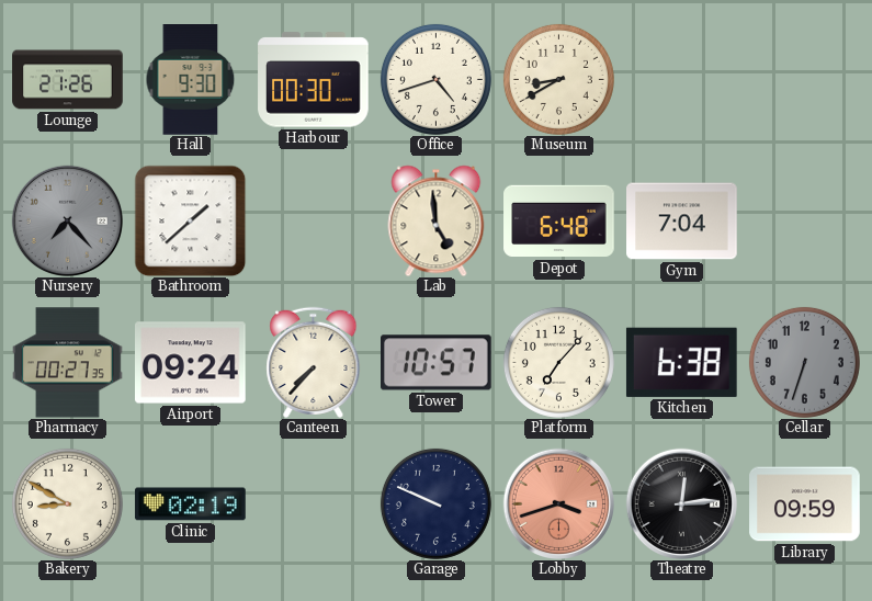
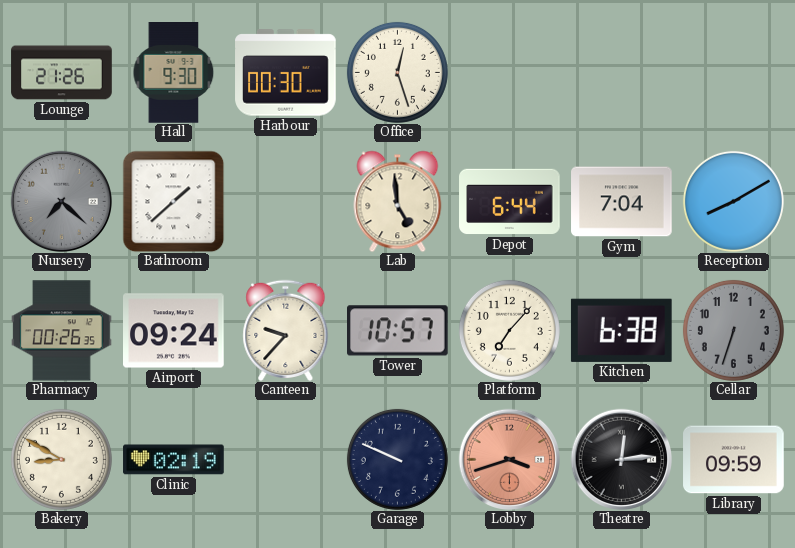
Office: 4:42 -> 12:27
Museum: 8:40 -> none
Nursery: 7:23 -> 7:22
Depot: 6:48 -> 6:44
Reception: none -> 8:10
Pharmacy: 00:27 -> 00:26
Canteen: 7:37 -> 9:37
